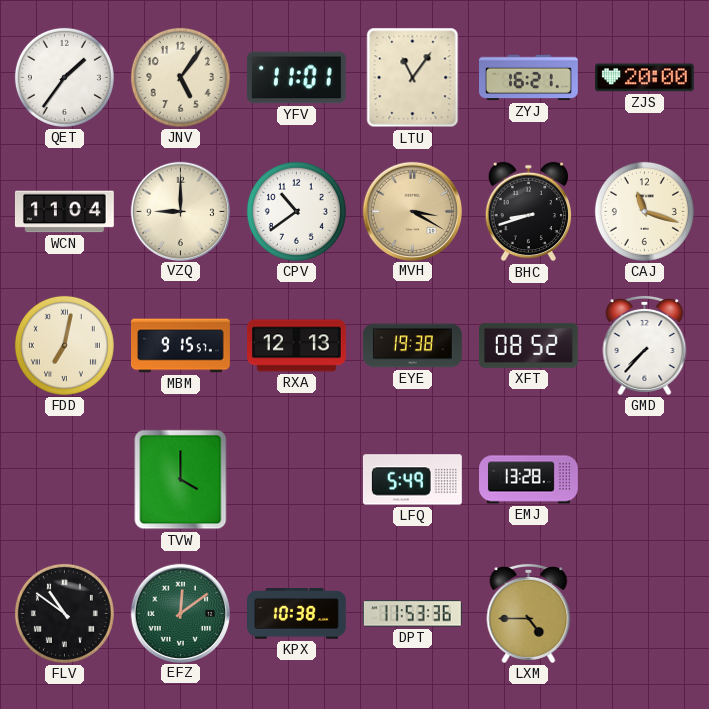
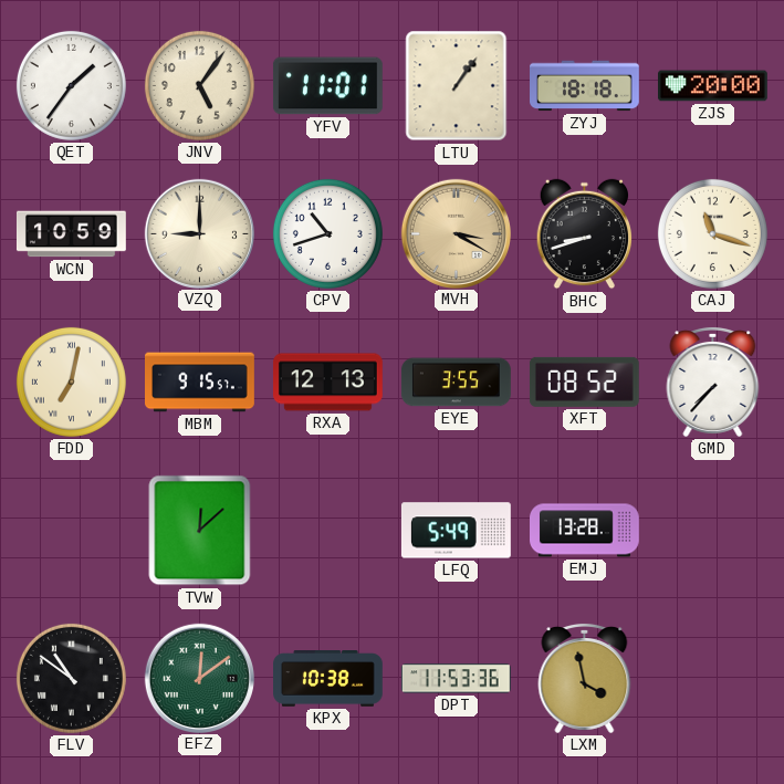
LTU: 11:06 -> 1:06
ZYJ: 16:21 -> 18:18
WCN: 11:04 -> 10:59
CPV: 10:39 -> 10:42
EYE: 19:38 -> 3:55
TVW: 4:00 -> 12:08
LXM: 4:45 -> 3:58
